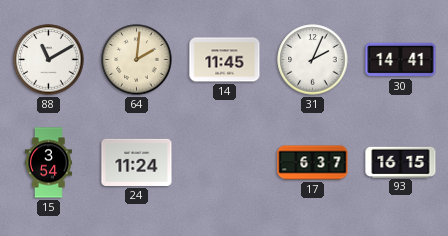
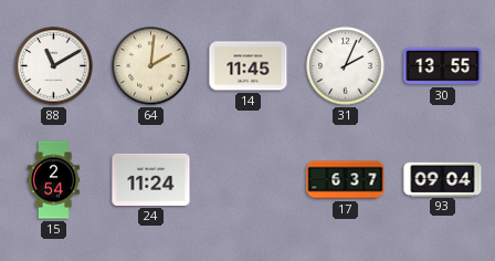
30: 14:41 -> 13:55
15: 3:54 -> 2:54
93: 16:15 -> 09:04
